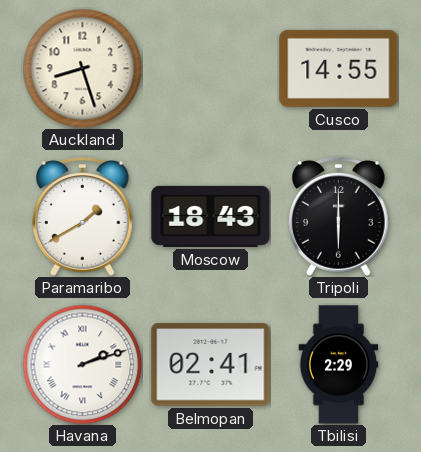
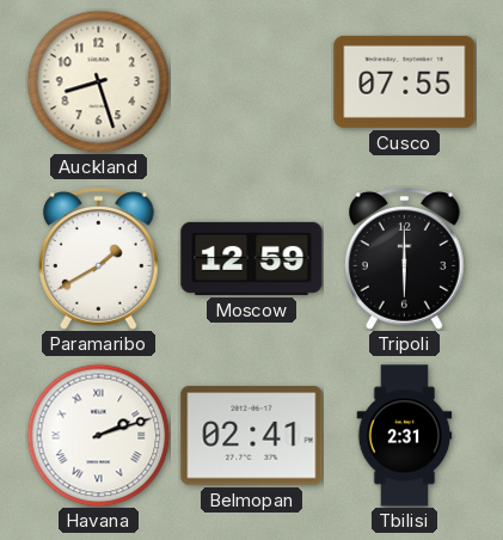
Cusco: 14:55 -> 07:55
Moscow: 18:43 -> 12:59
Tbilisi: 2:29 -> 2:31
